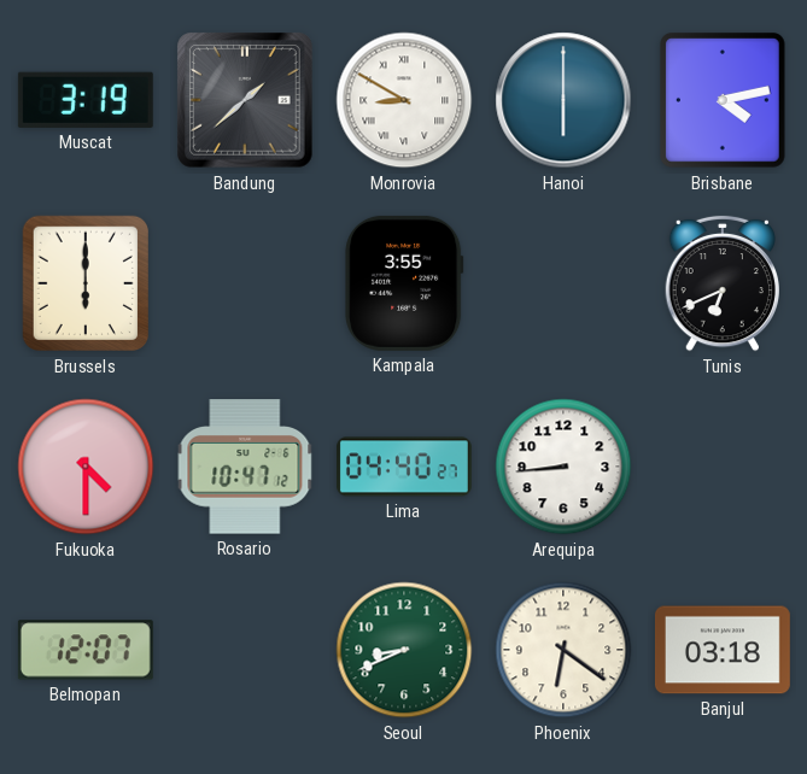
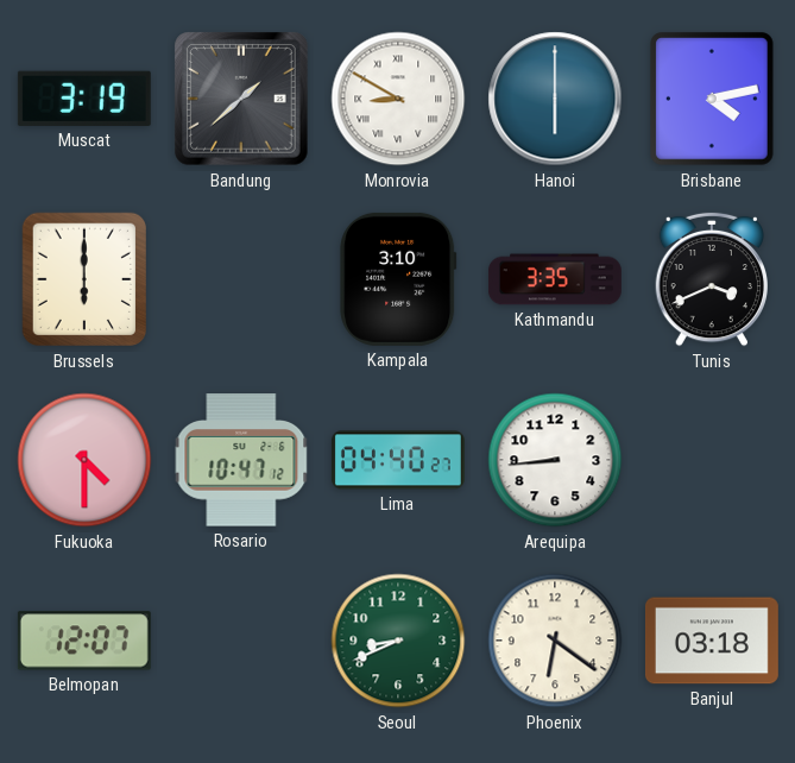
Kampala: 3:55 -> 3:10
Kathmandu: none -> 3:35
Tunis: 6:41 -> 3:41
